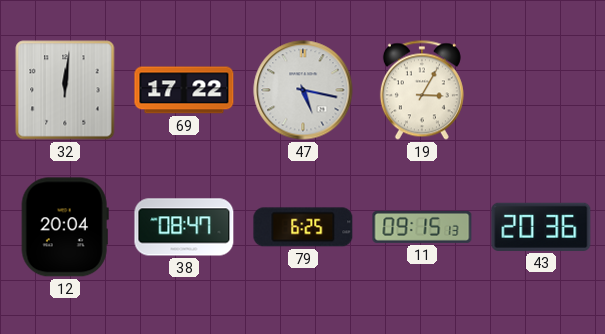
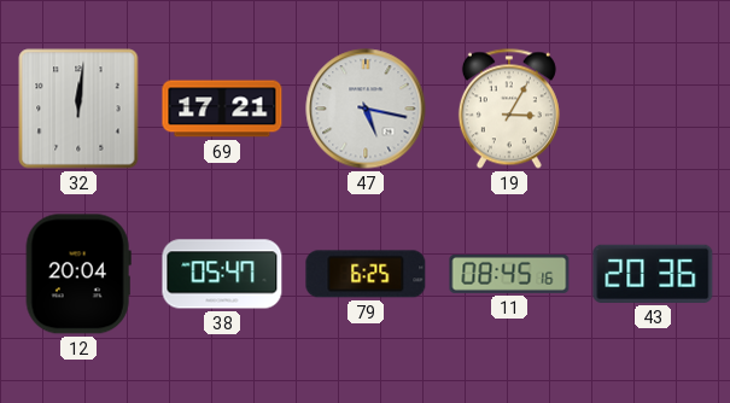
69: 17:22 -> 17:21
38: 08:47 -> 05:47
11: 09:15 -> 08:45
